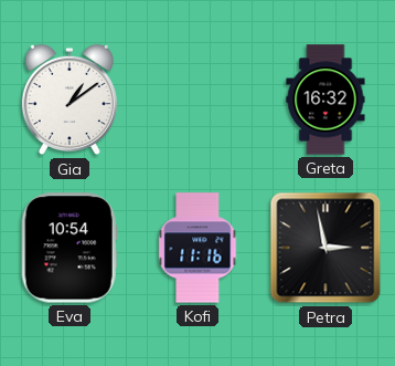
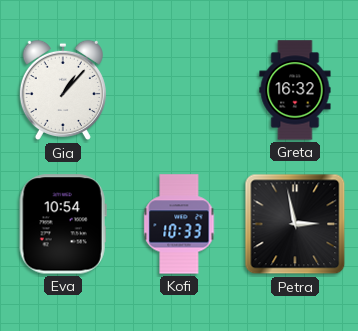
Gia: 1:09 -> 1:07
Kofi: 11:16 -> 10:33
